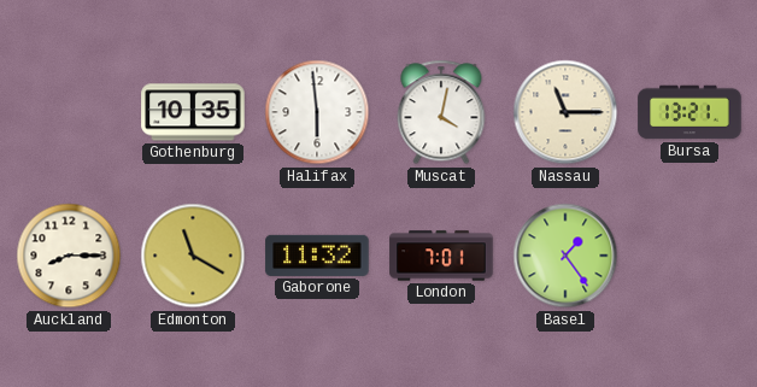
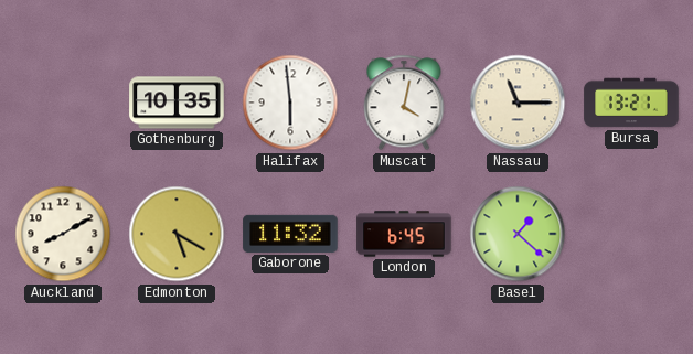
Auckland: 8:15 -> 8:10
Edmonton: 11:20 -> 5:20
London: 7:01 -> 6:45
Basel: 1:24 -> 1:22
